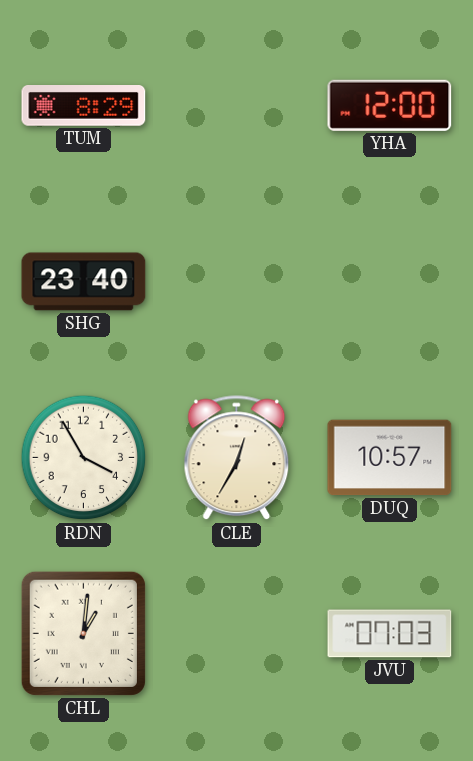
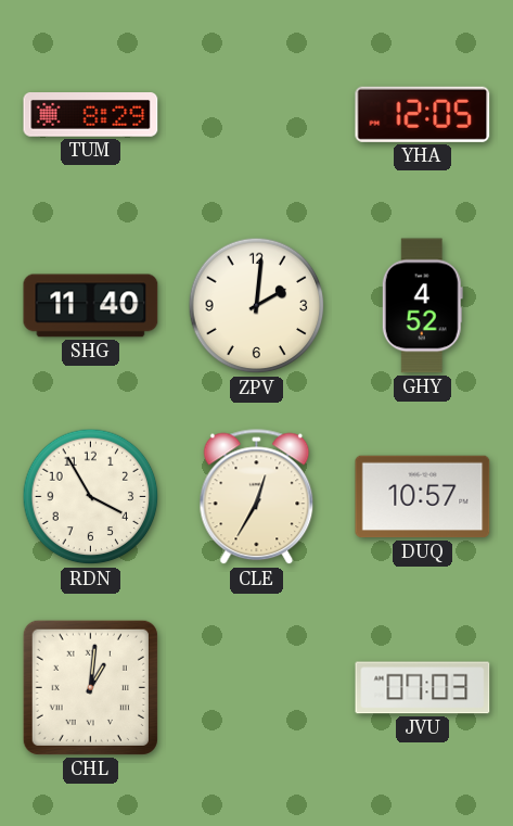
YHA: 12:00 -> 12:05
SHG: 23:40 -> 11:40
ZPV: none -> 2:01
GHY: none -> 4:52
